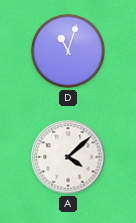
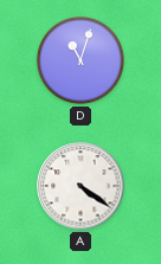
A: 4:08 -> 4:21
